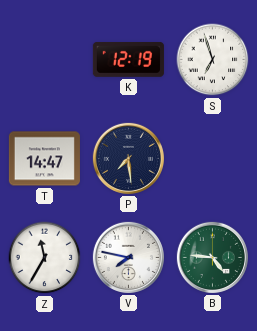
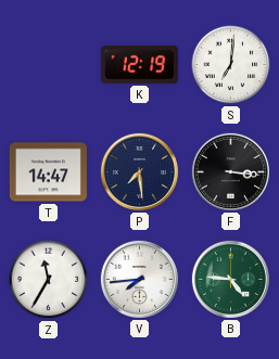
S: 6:57 -> 7:01
F: none -> 3:16
V: 7:47 -> 7:44
